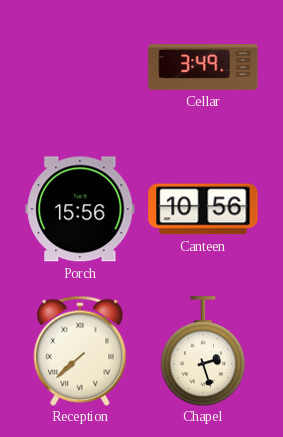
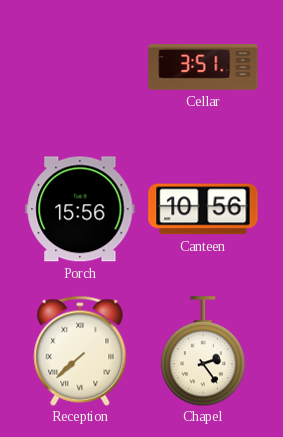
Cellar: 3:49 -> 3:51
Chapel: 2:27 -> 2:24
